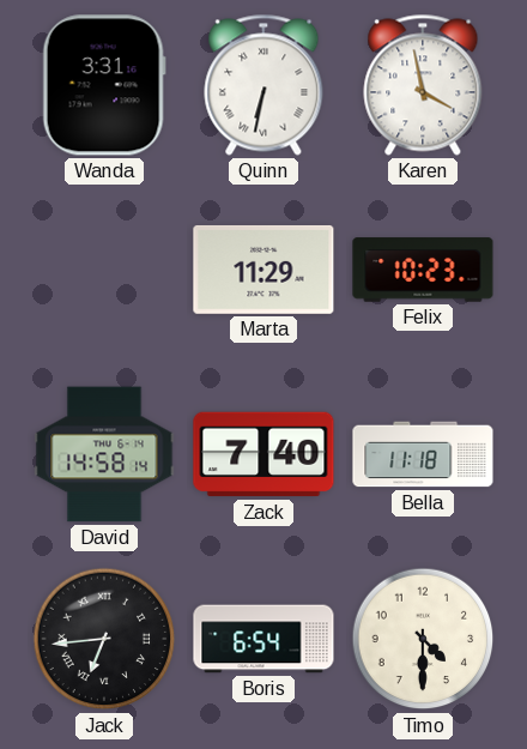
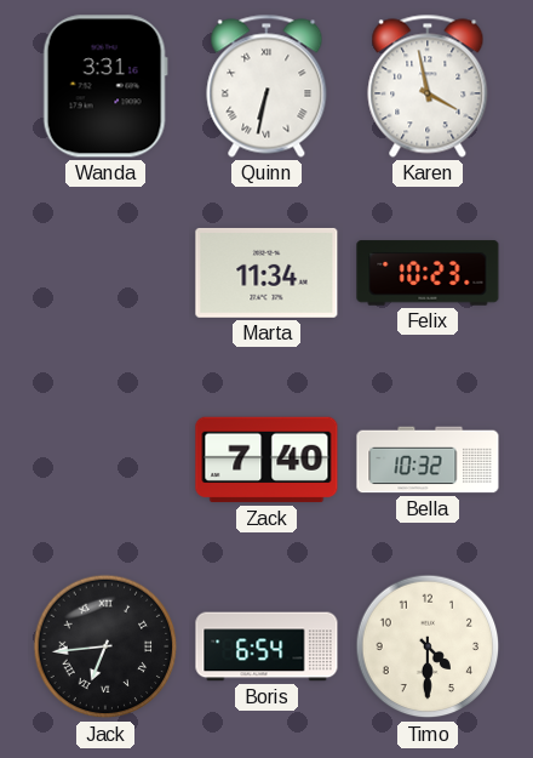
Marta: 11:29 -> 11:34
David: 14:58 -> none
Bella: 11:18 -> 10:32
